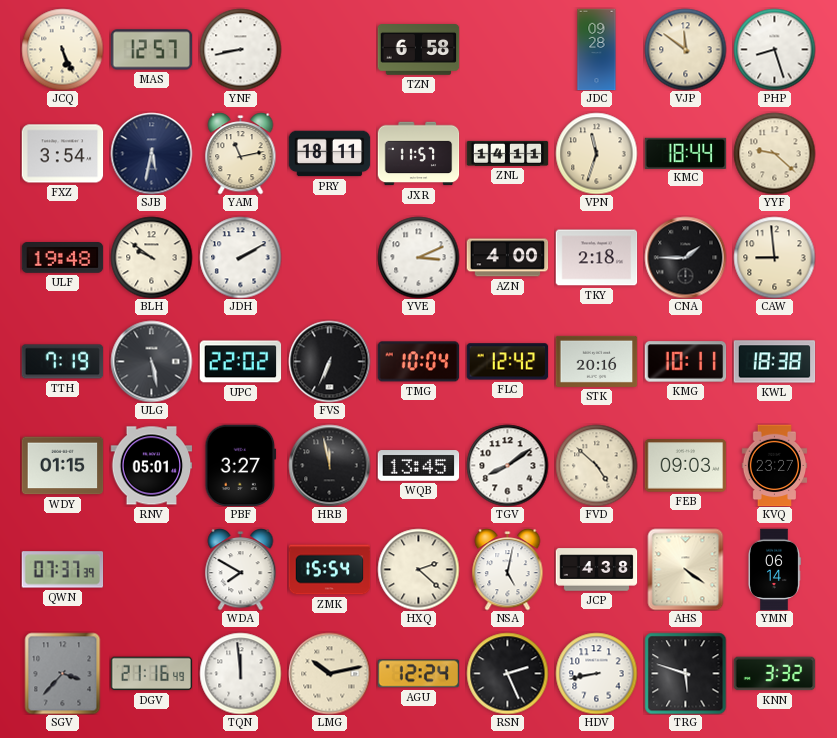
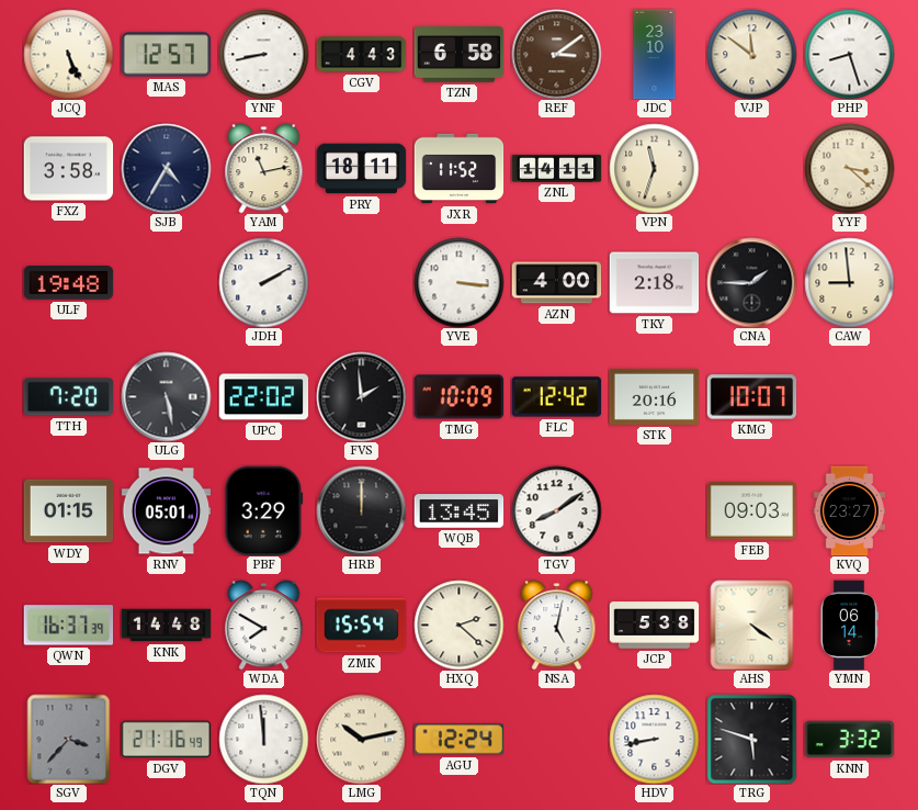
CGV: none -> 4:43
REF: none -> 3:09
JDC: 09:28 -> 23:10
FXZ: 3:54 -> 3:58
SJB: 5:32 -> 4:35
JXR: 11:57 -> 11:52
KMC: 18:44 -> none
YYF: 9:22 -> 3:22
BLH: 9:51 -> none
YVE: 3:11 -> 3:16
TTH: 7:19 -> 7:20
FVS: 6:34 -> 1:59
TMG: 10:04 -> 10:09
KMG: 10:11 -> 10:07
KWL: 18:38 -> none
PBF: 3:27 -> 3:29
HRB: 11:58 -> 12:00
FVD: 4:52 -> none
QWN: 07:37 -> 16:37
KNK: none -> 14:48
JCP: 4:38 -> 5:38
RSN: 2:26 -> none
